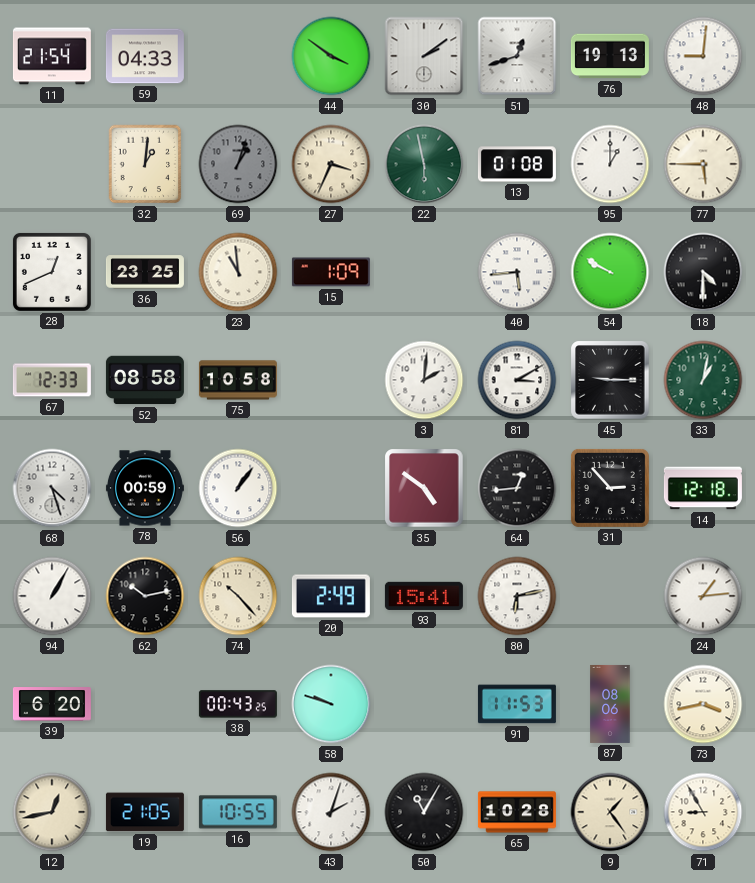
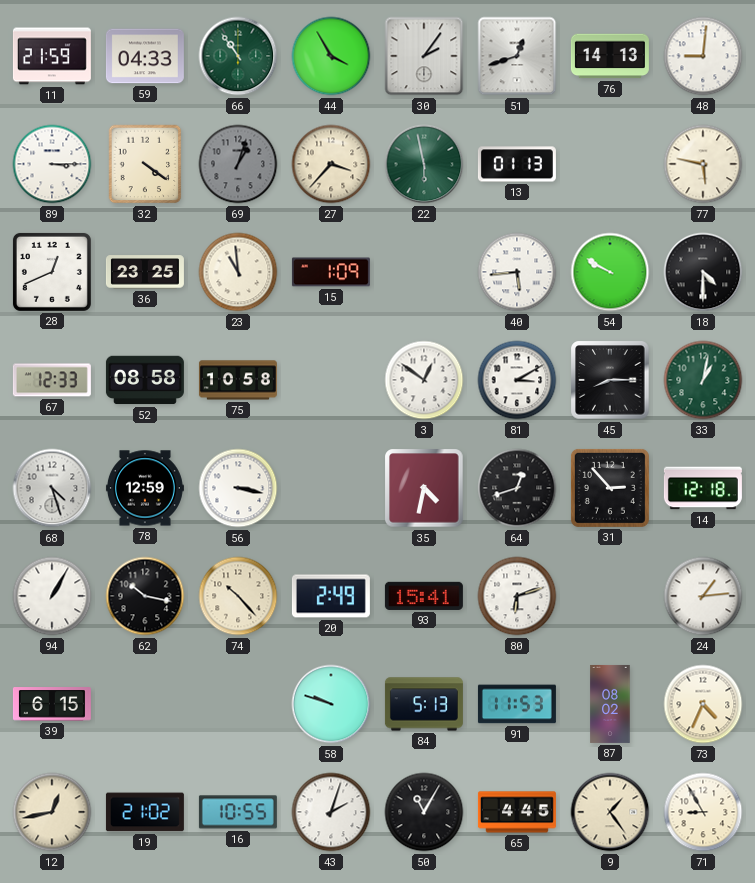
11: 21:54 -> 21:59
66: none -> 10:54
44: 3:51 -> 3:55
30: 2:09 -> 2:06
76: 19:13 -> 14:13
89: none -> 3:15
32: 1:01 -> 4:21
27: 3:34 -> 3:37
13: 01:08 -> 01:13
95: 1:00 -> none
77: 5:45 -> 5:47
3: 2:01 -> 12:51
45: 9:15 -> 8:15
78: 00:59 -> 12:59
56: 1:06 -> 3:17
35: 4:51 -> 4:32
64: 12:44 -> 12:42
62: 10:13 -> 10:17
80: 6:13 -> 6:12
39: 6:20 -> 6:15
38: 00:43 -> none
84: none -> 5:13
87: 08:06 -> 08:02
73: 3:43 -> 4:34
19: 21:05 -> 21:02
65: 10:28 -> 4:45
